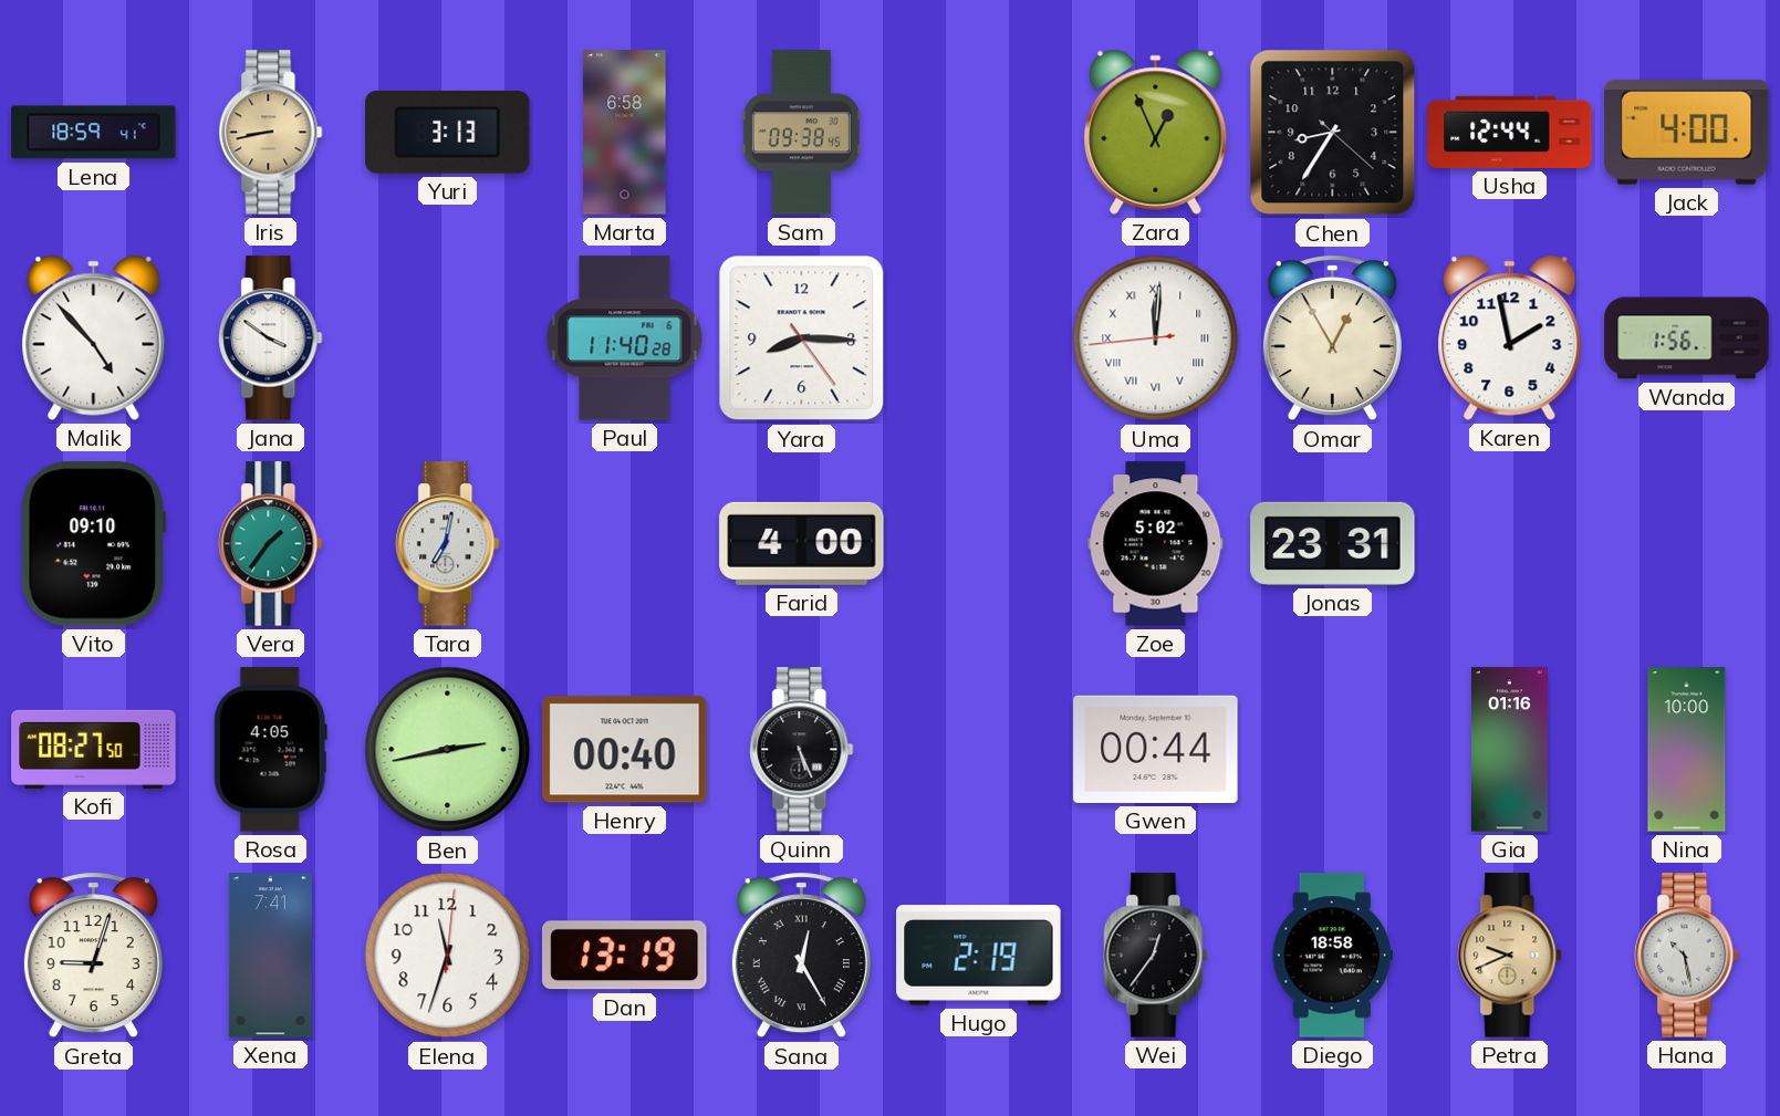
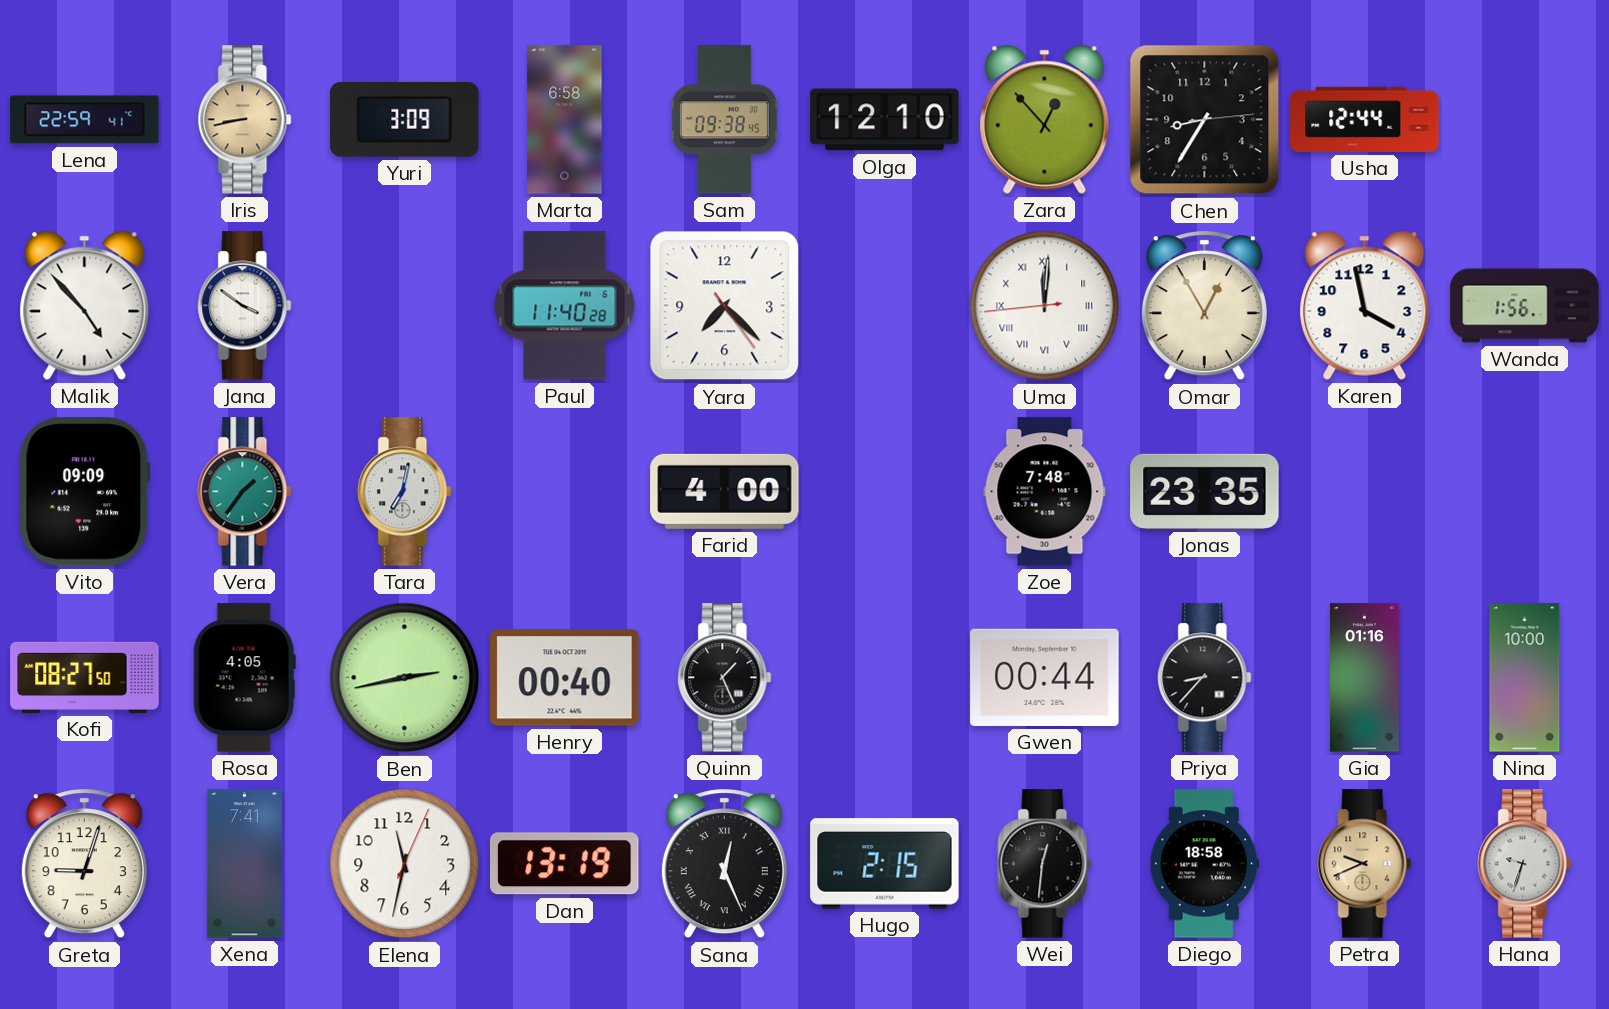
Lena: 18:59 -> 22:59
Yuri: 3:13 -> 3:09
Olga: none -> 12:10
Zara: 12:56 -> 12:53
Chen: 8:35:22 -> 8:35:14
Jack: 4:00 -> none
Yara: 8:15 -> 7:22
Karen: 1:58 -> 3:58
Vito: 09:10 -> 09:09
Zoe: 5:02 -> 7:48
Jonas: 23:31 -> 23:35
Quinn: 5:26 -> 1:26
Priya: none -> 8:37
Elena: 11:33 -> 11:32
Sana: 12:25 -> 12:26
Hugo: 2:19 -> 2:15
Wei: 12:36 -> 12:31
Hana: 10:28 -> 9:33
